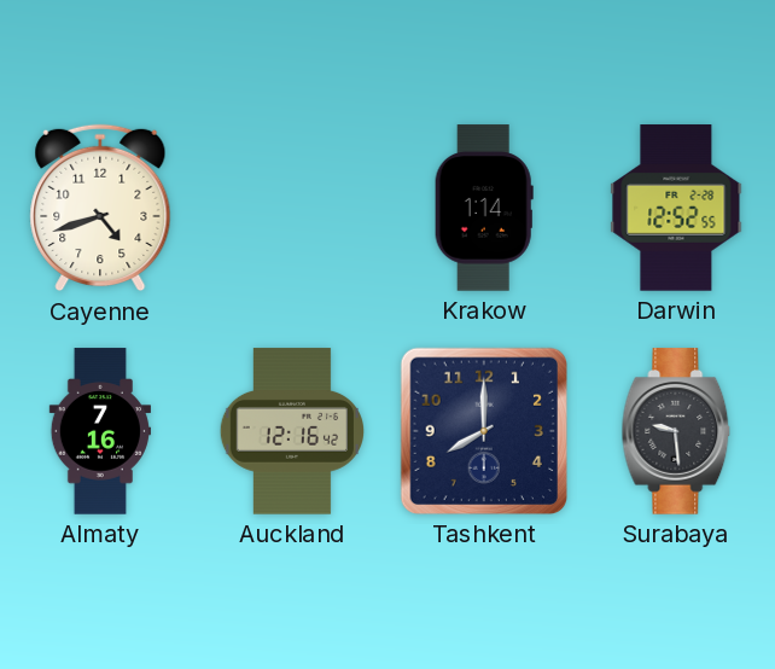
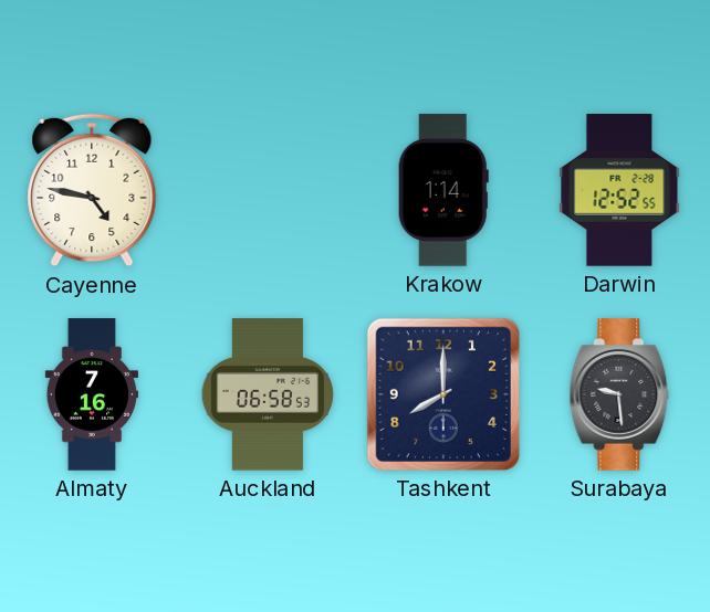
Cayenne: 4:42 -> 4:47
Auckland: 12:16 -> 06:58
